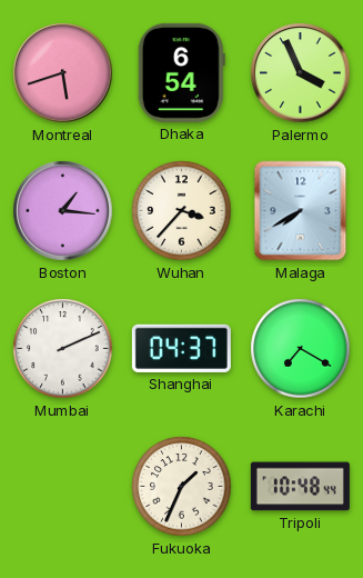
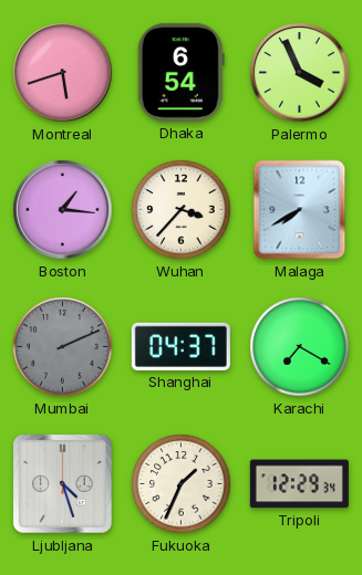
Mumbai dial: white -> grey
Ljubljana: none -> 4:27
Tripoli: 10:48 -> 12:29
